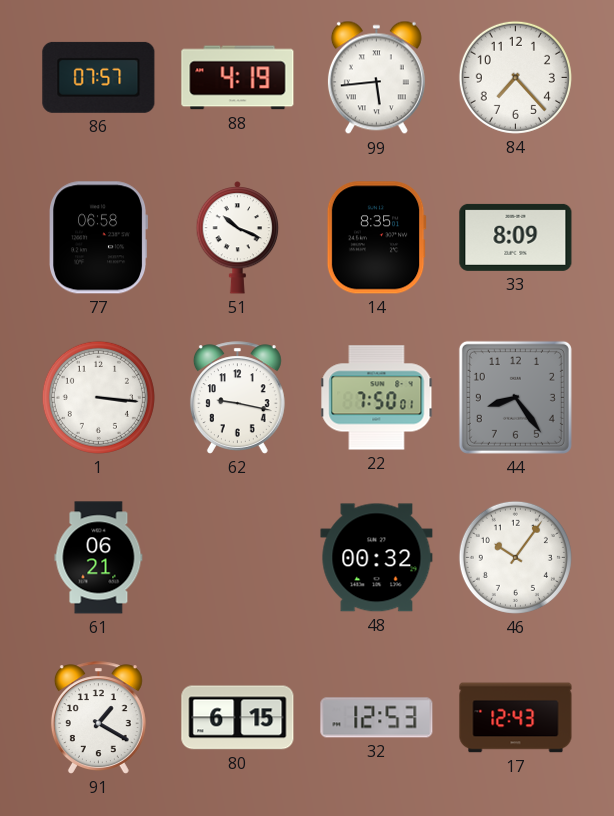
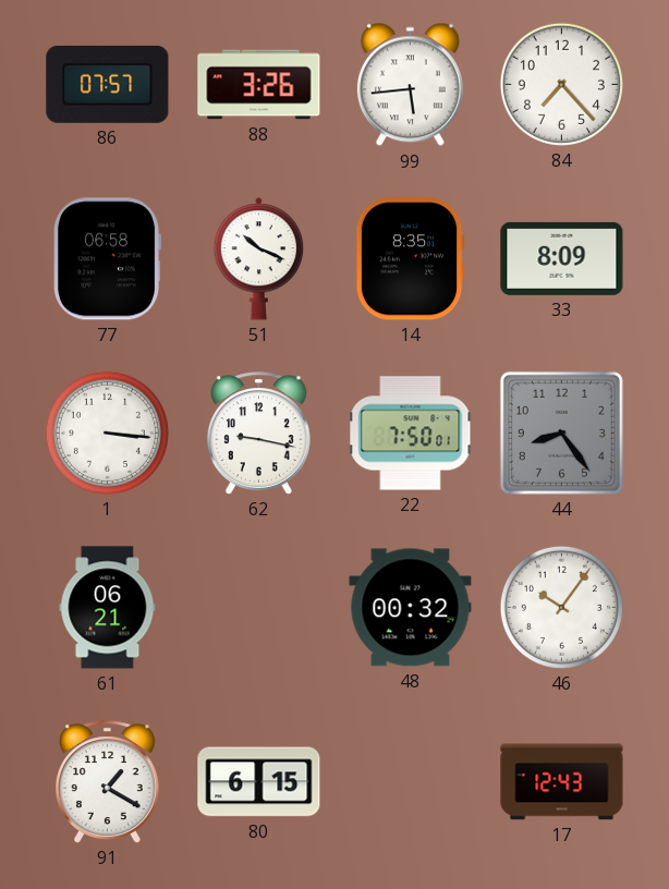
88: 4:19 -> 3:26
32: 12:53 -> none
